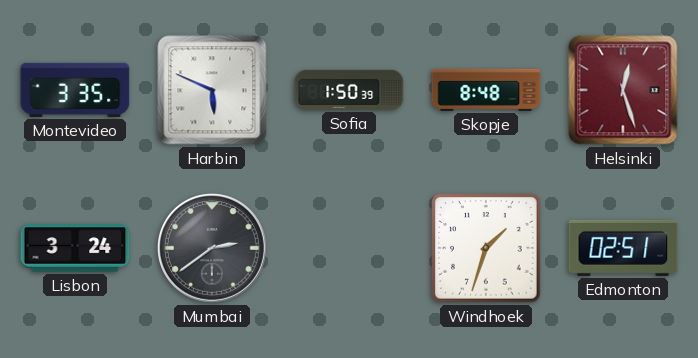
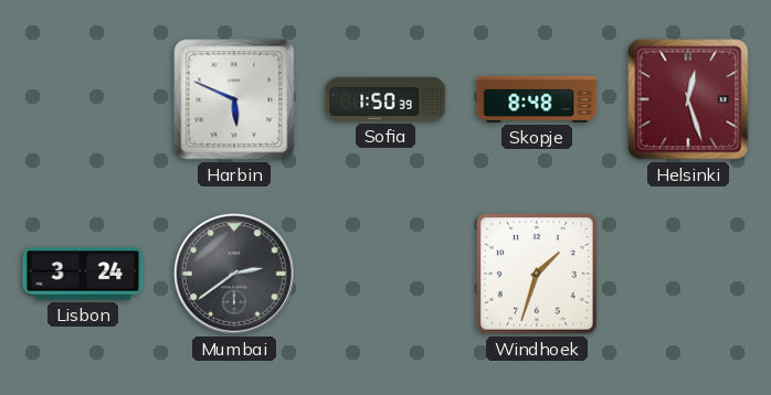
Montevideo: 3:35 -> none
Edmonton: 02:51 -> none
